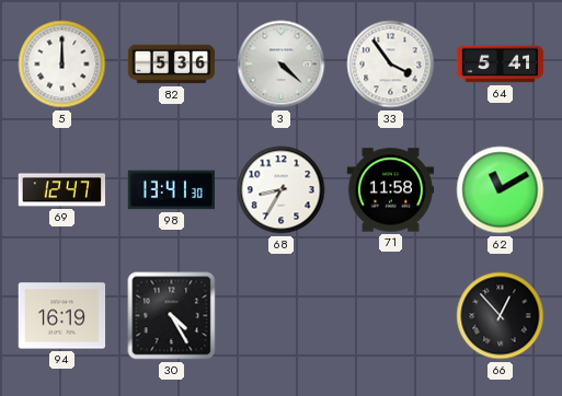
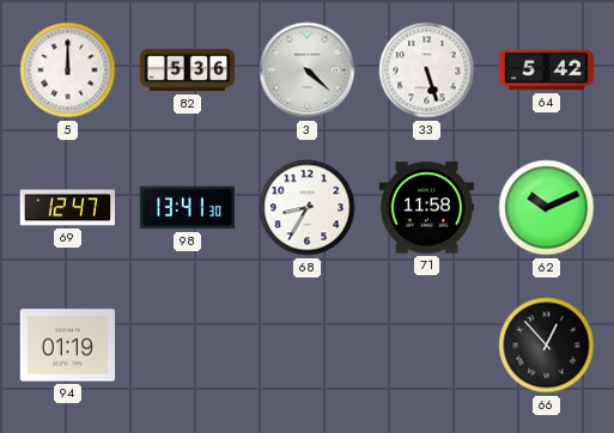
33: 3:54 -> 5:27
64: 5:41 -> 5:42
62: 11:10 -> 10:11
94: 16:19 -> 01:19
30: 4:25 -> none
